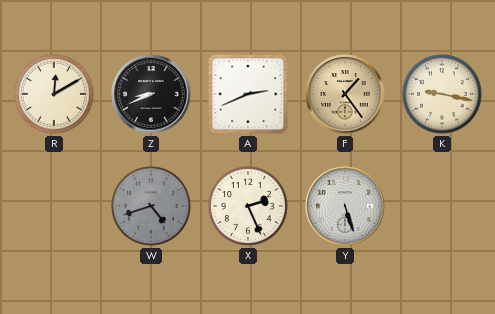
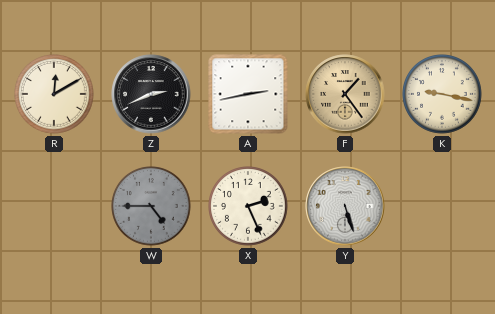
Z: 8:41 -> 2:41
A: 2:41 -> 2:43
W: 4:42 -> 4:45
